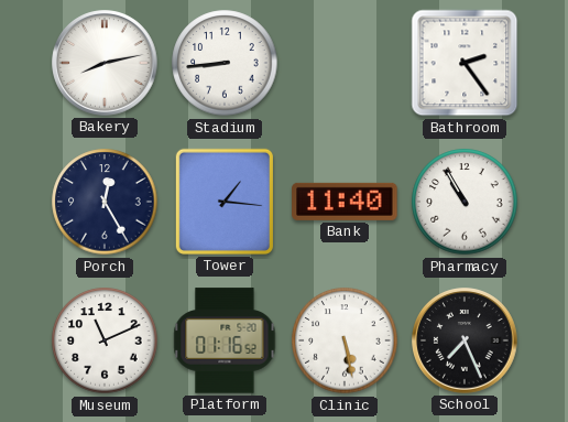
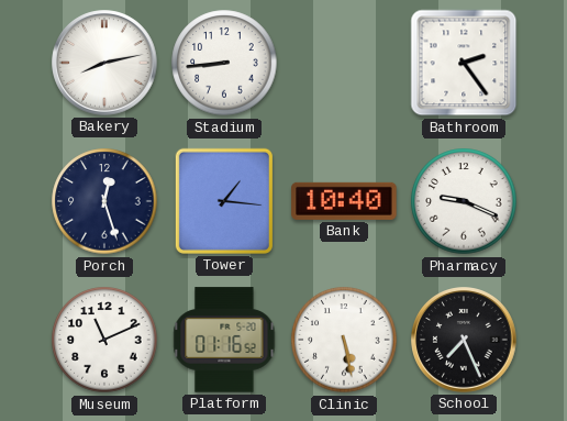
Porch: 12:25 -> 12:27
Bank: 11:40 -> 10:40
Pharmacy: 10:55 -> 9:19
